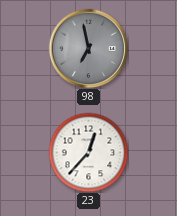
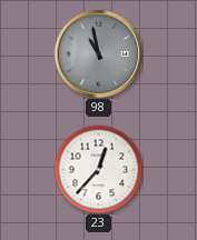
98: 6:58 -> 10:58
